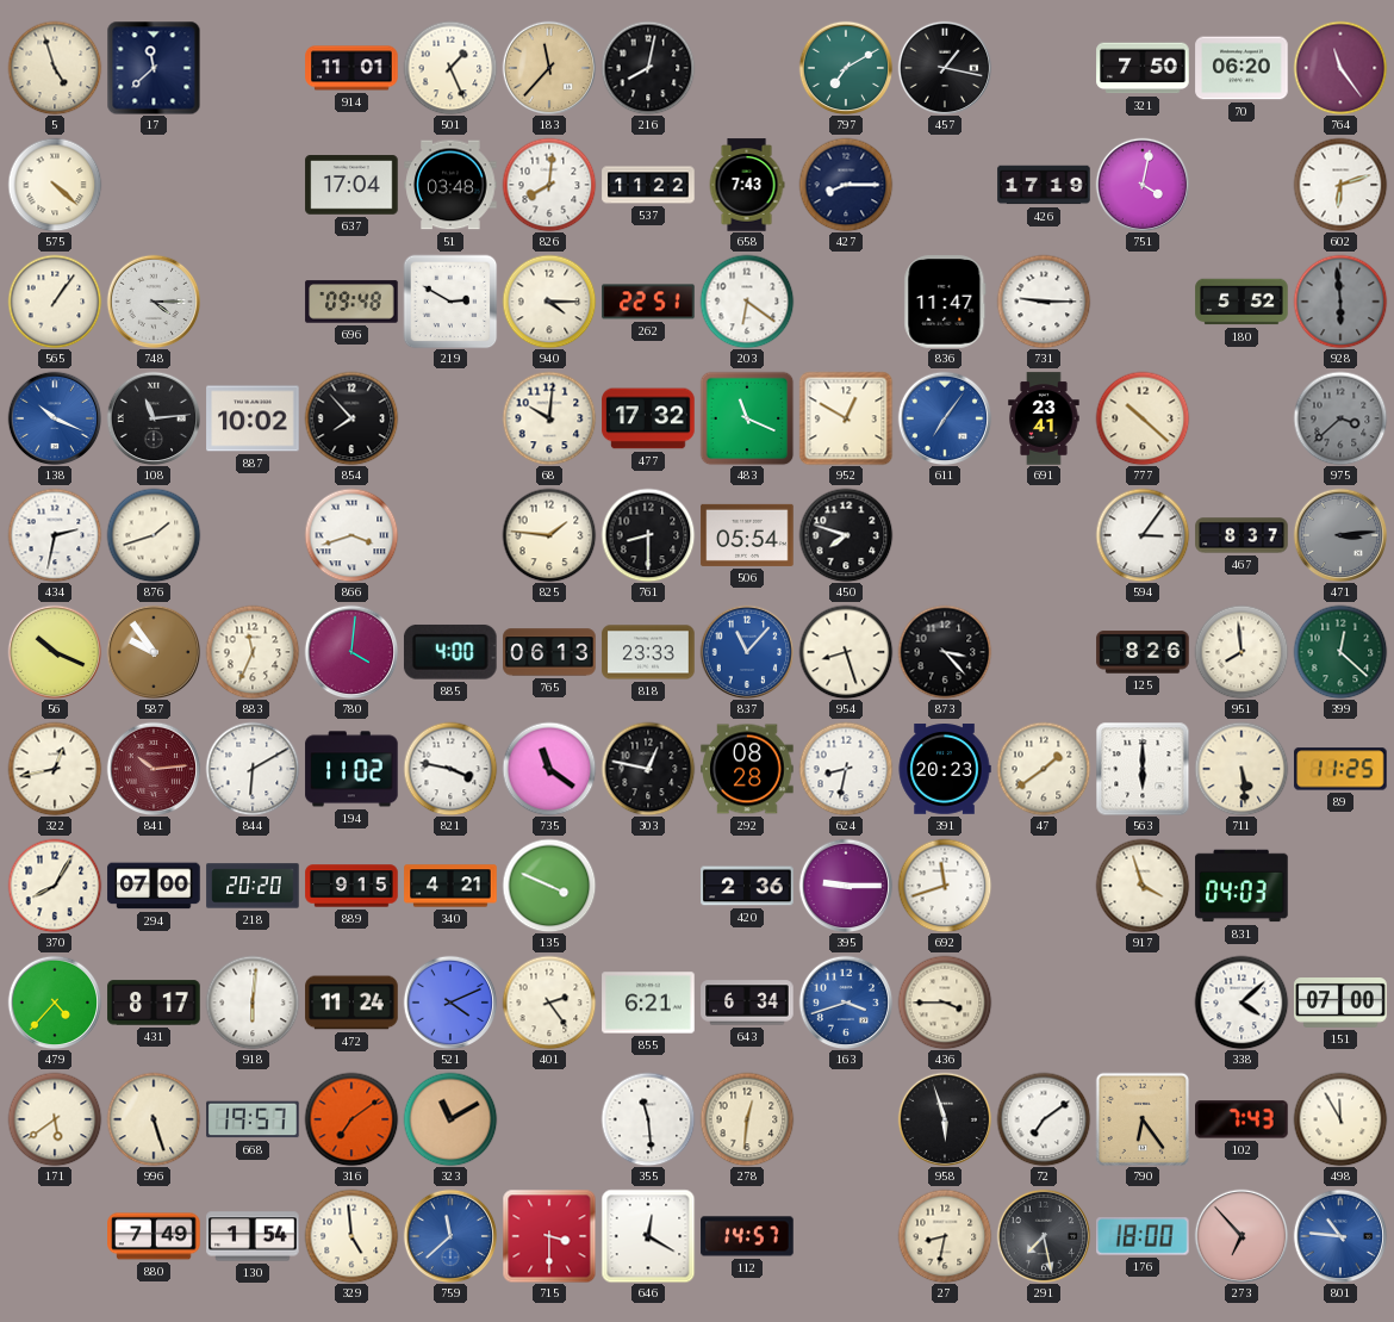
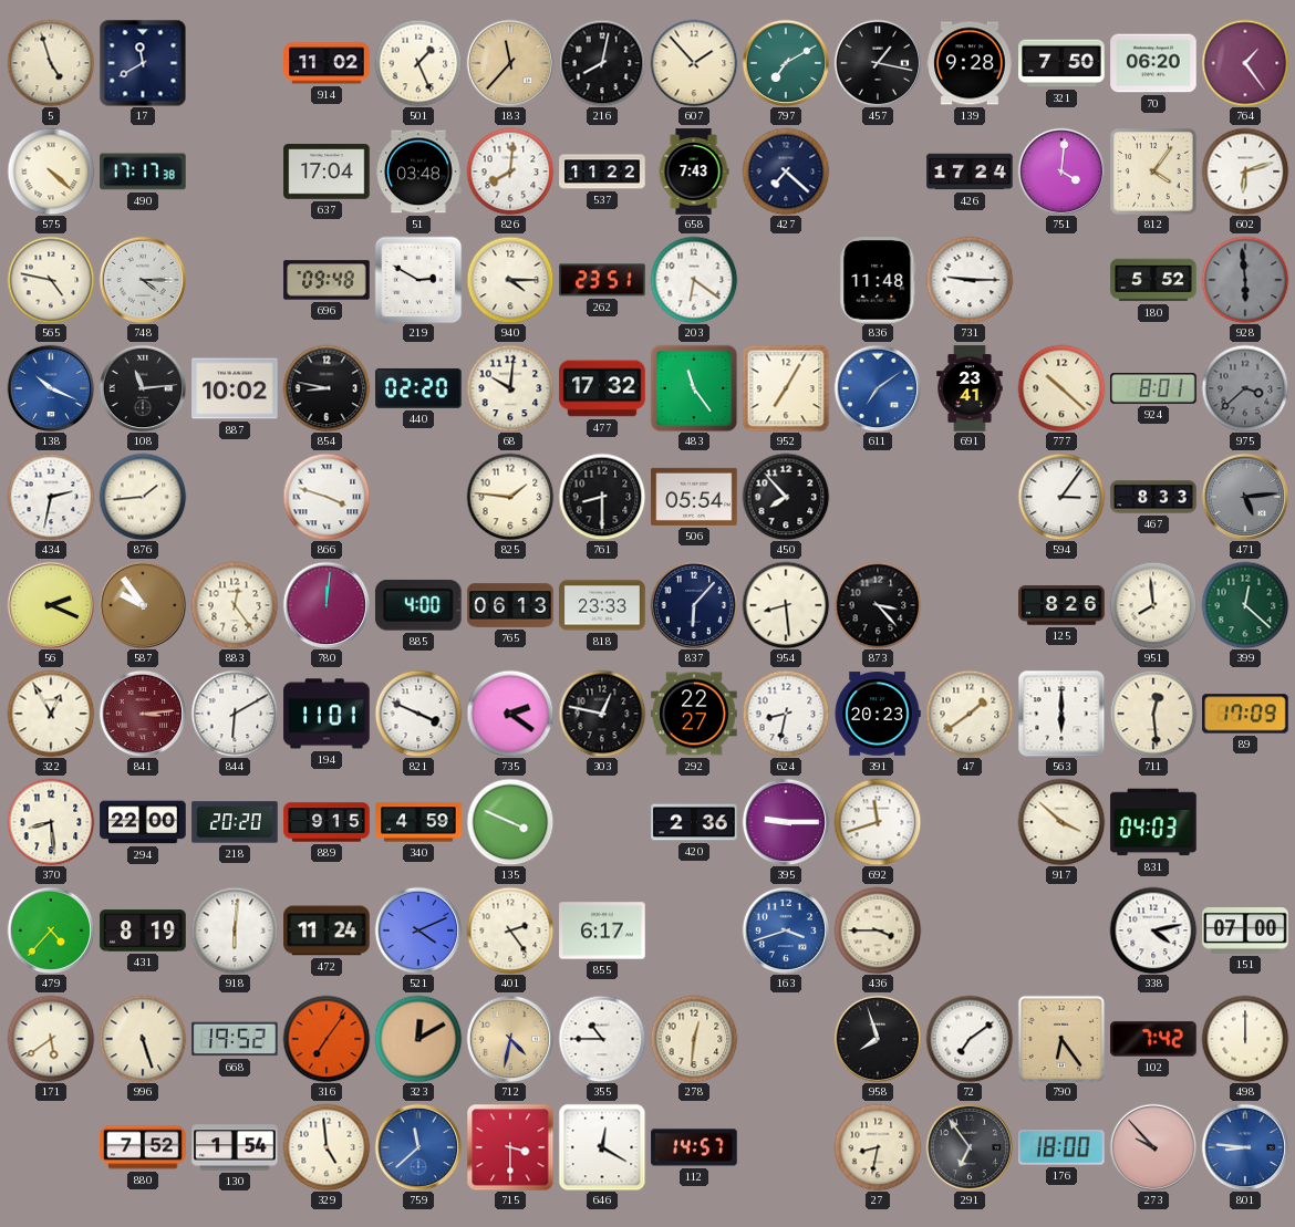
17: 11:38 -> 11:40
914: 11:01 -> 11:02
607: none -> 1:53
139: none -> 9:28
764: 11:24 -> 1:24
490: none -> 17:17
427: 8:15 -> 7:22
426: 17:19 -> 17:24
751: 4:02 -> 4:01
812: none -> 4:06
565: 1:06 -> 4:47
262: 22:51 -> 23:51
836: 11:47 -> 11:48
854: 7:53 -> 8:47
440: none -> 02:20
483: 11:19 -> 11:24
952: 12:50 -> 7:05
611: 7:06 -> 7:09
924: none -> 8:01
876: 1:42 -> 1:44
866: 3:42 -> 3:48
450: 7:48 -> 7:53
467: 8:37 -> 8:33
471: 3:14 -> 5:14
56: 10:19 -> 2:19
883: 11:34 -> 12:24
780: 4:01 -> 12:01
837: 11:07 -> 6:07
837 dial: blue -> navy
954: 8:27 -> 8:29
322: 12:43 -> 12:55
841: 10:14 -> 3:14
194: 11:02 -> 11:01
821: 3:47 -> 3:49
735: 11:21 -> 2:21
292: 08:28 -> 22:27
711: 5:29 -> 12:29
89: 11:25 -> 17:09
370: 8:05 -> 8:29
294: 07:00 -> 22:00
340: 4:21 -> 4:59
917: 3:57 -> 3:52
431: 8:17 -> 8:19
855: 6:21 -> 6:17
643: 6:34 -> none
338: 4:08 -> 4:13
668: 19:57 -> 19:52
316: 7:09 -> 7:06
323: 11:10 -> 12:10
712: none -> 4:32
355: 11:29 -> 10:45
958: 5:57 -> 7:57
102: 7:43 -> 7:42
498: 11:55 -> 12:00
880: 7:49 -> 7:52
291: 7:28 -> 6:54
273: 6:53 -> 9:53
801: 10:46 -> 8:46
